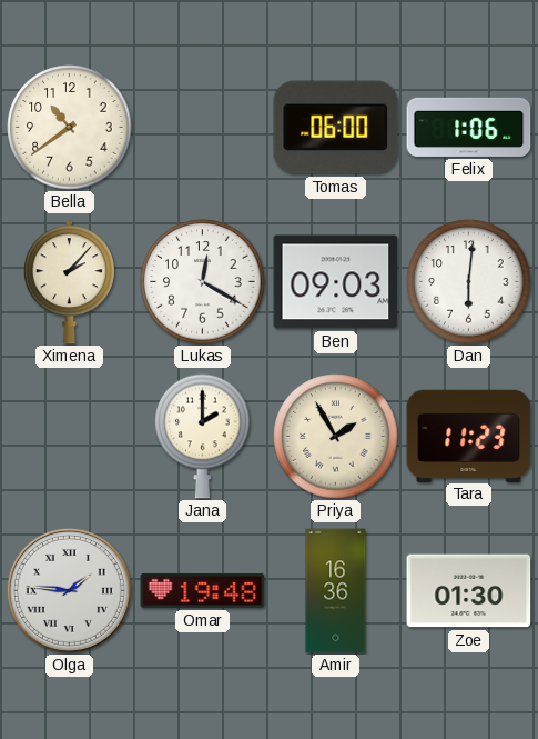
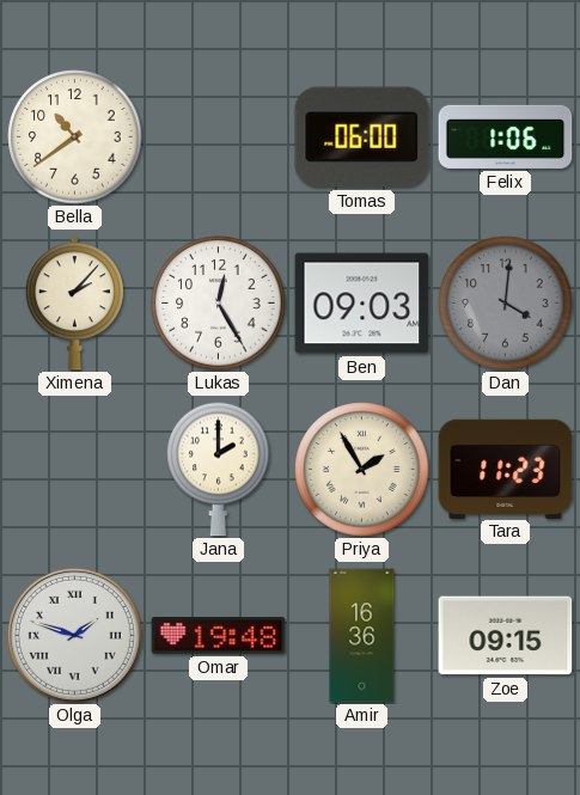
Lukas: 12:20 -> 12:25
Dan: 6:01 -> 4:01
Dan dial: white -> grey
Olga: 1:46 -> 1:48
Zoe: 01:30 -> 09:15
